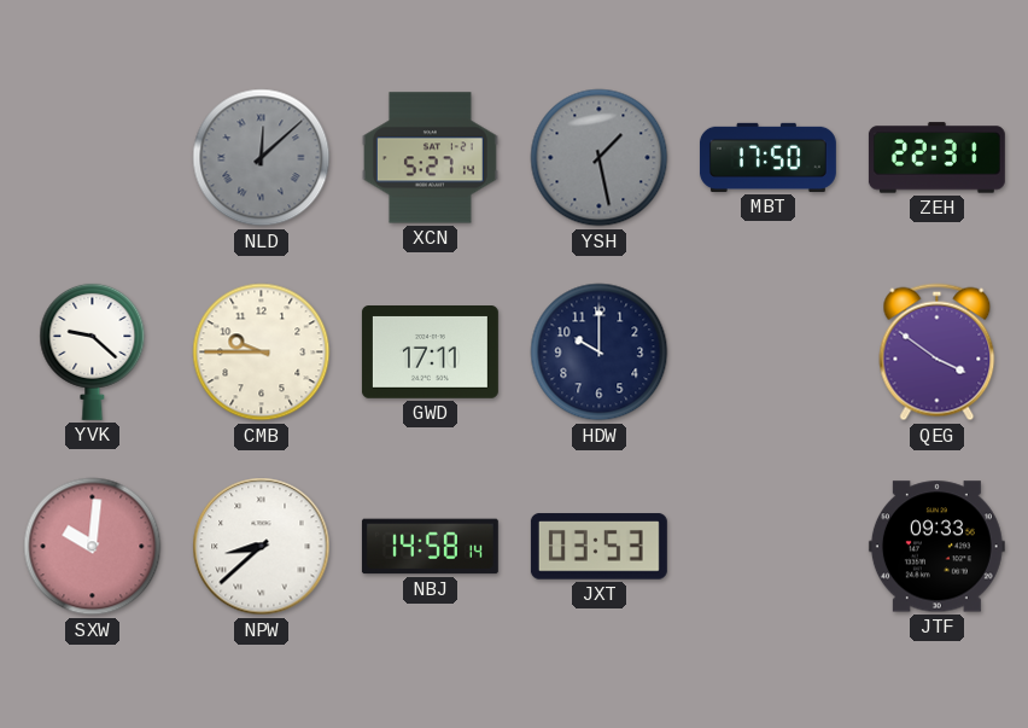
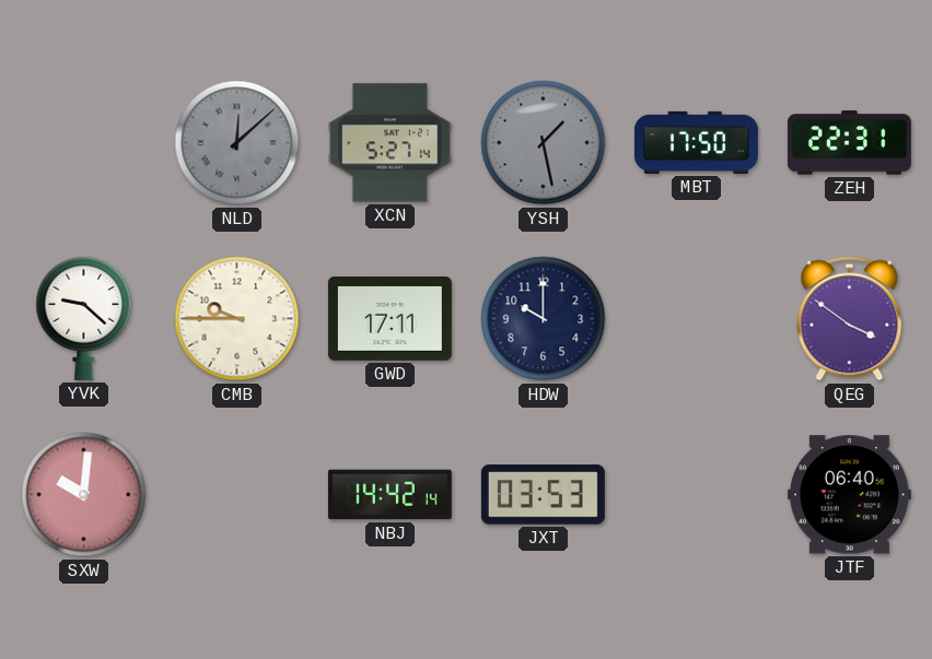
NPW: 8:38 -> none
NBJ: 14:58 -> 14:42
JTF: 09:33 -> 06:40
